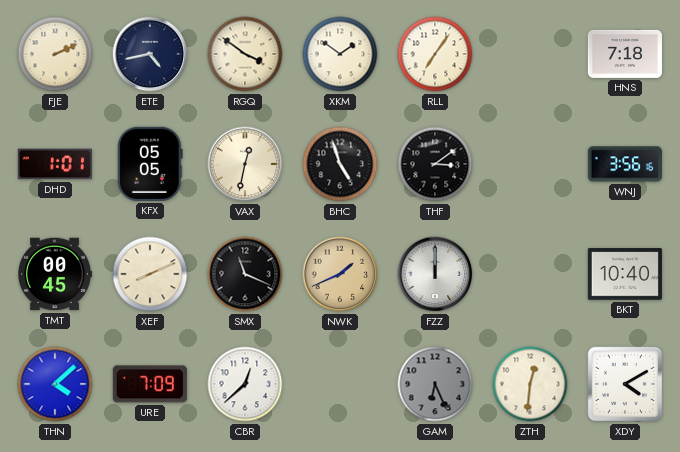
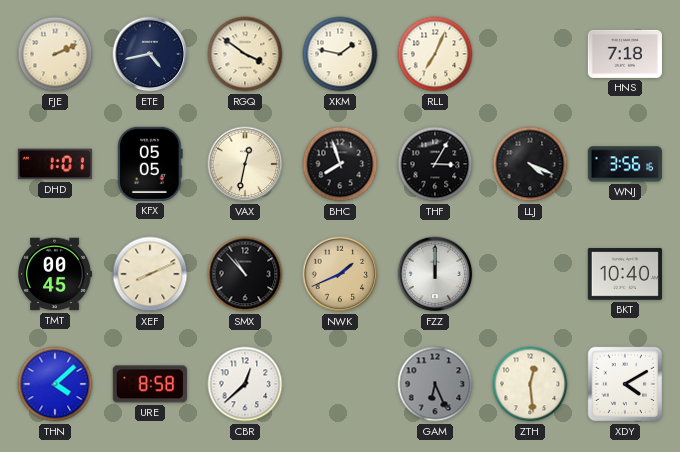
XKM: 1:51 -> 1:47
RLL: 7:06 -> 7:04
BHC: 4:57 -> 7:57
THF: 3:09 -> 3:05
LLJ: none -> 4:19
SMX: 11:19 -> 10:53
URE: 7:09 -> 8:58
ZTH: 12:31 -> 12:29
